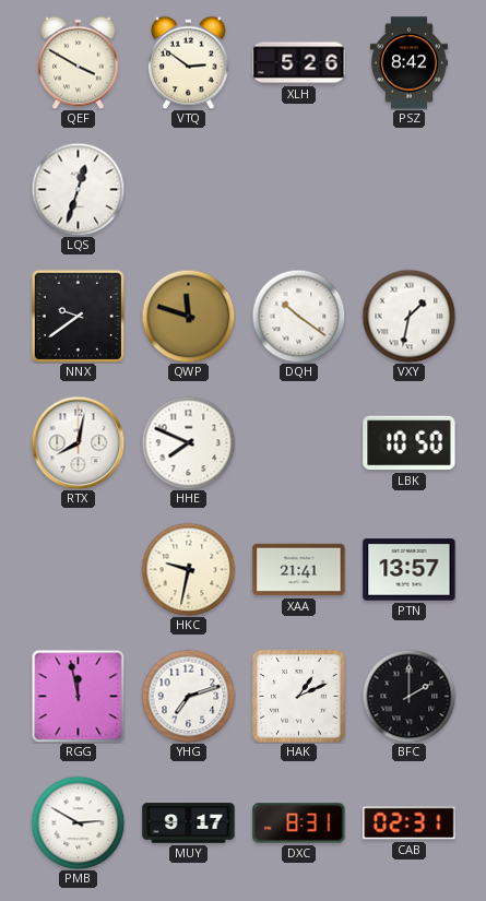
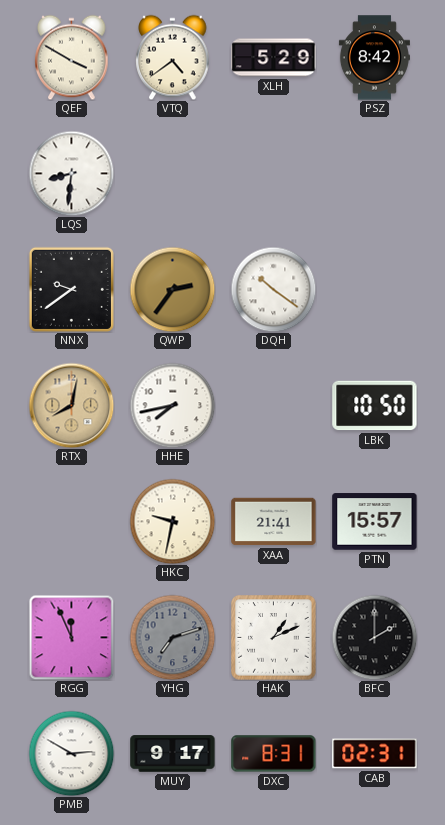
VTQ: 2:51 -> 4:39
XLH: 5:26 -> 5:29
LQS: 12:33 -> 8:31
QWP: 11:48 -> 2:36
VXY: 1:32 -> none
RTX dial: white -> champagne
HHE: 7:49 -> 7:43
PTN: 13:57 -> 15:57
RGG: 11:58 -> 11:56
YHG dial: white -> grey
